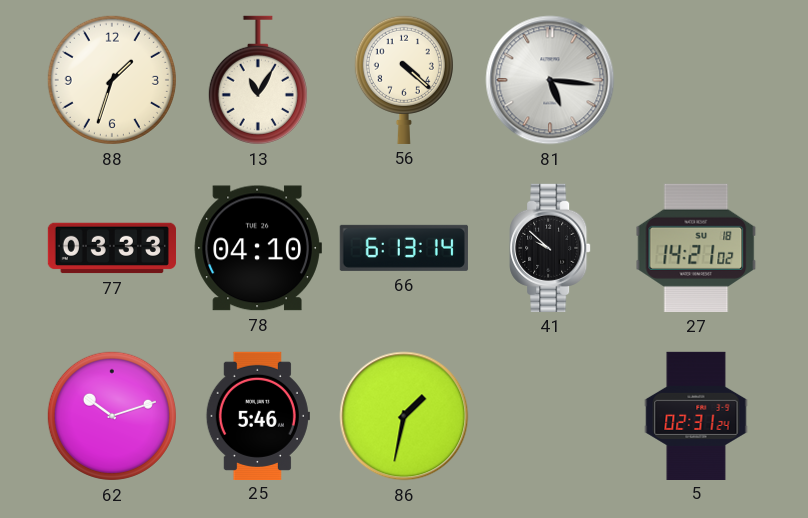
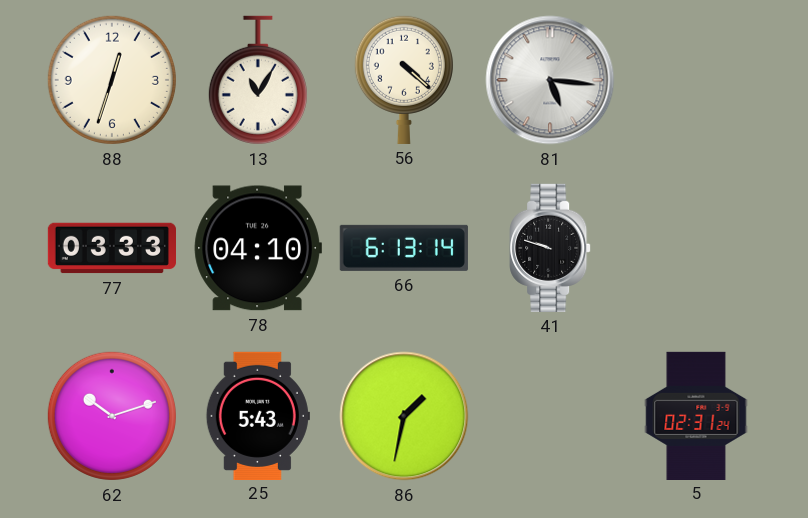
88: 1:33 -> 12:33
41: 9:52 -> 9:48
27: 14:21 -> none
25: 5:46 -> 5:43
